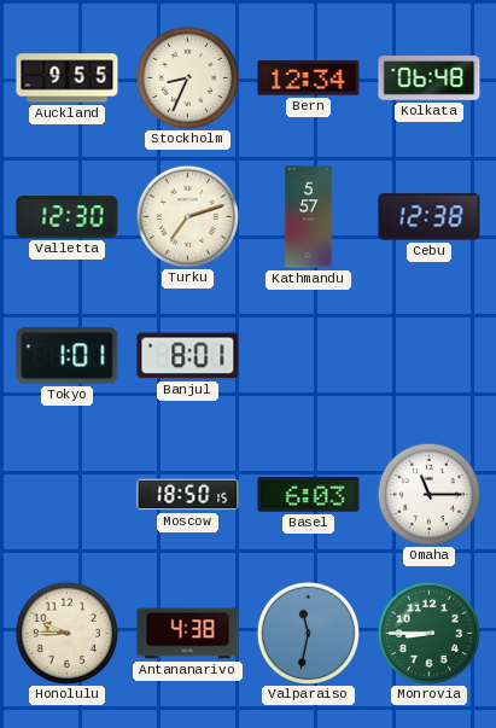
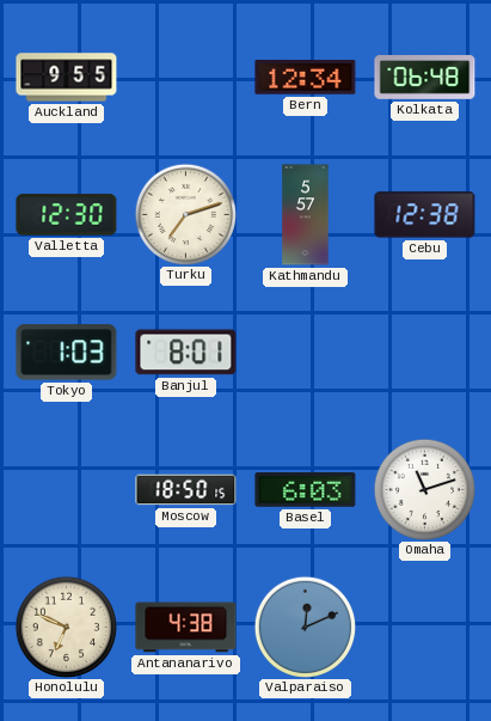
Stockholm: 8:34 -> none
Tokyo: 1:01 -> 1:03
Omaha: 11:15 -> 11:12
Honolulu: 9:45 -> 6:49
Valparaiso: 11:32 -> 12:11
Monrovia: 8:45 -> none
